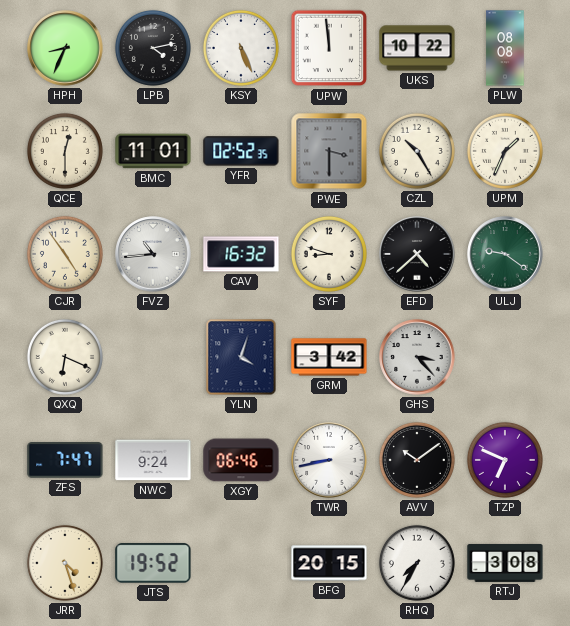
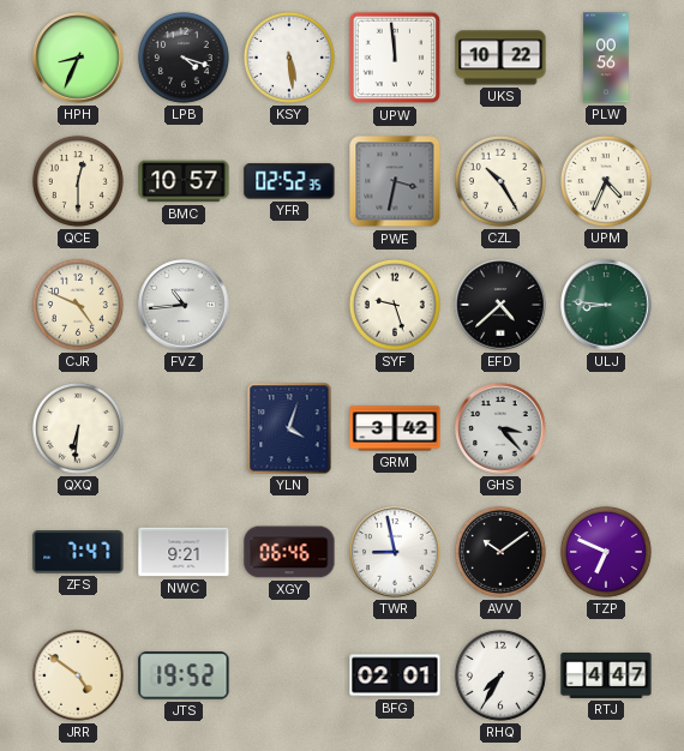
LPB: 4:13 -> 4:18
KSY: 5:26 -> 5:29
PLW: 08:08 -> 00:56
BMC: 11:01 -> 10:57
PWE: 3:30 -> 3:32
UPM: 1:34 -> 4:34
CJR: 4:54 -> 4:49
CAV: 16:32 -> none
SYF: 8:48 -> 9:27
ULJ: 9:21 -> 8:46
QXQ: 6:19 -> 6:31
NWC: 9:24 -> 9:21
TWR: 8:43 -> 8:58
JRR: 4:27 -> 4:51
BFG: 20:15 -> 02:01
RTJ: 3:08 -> 4:47
